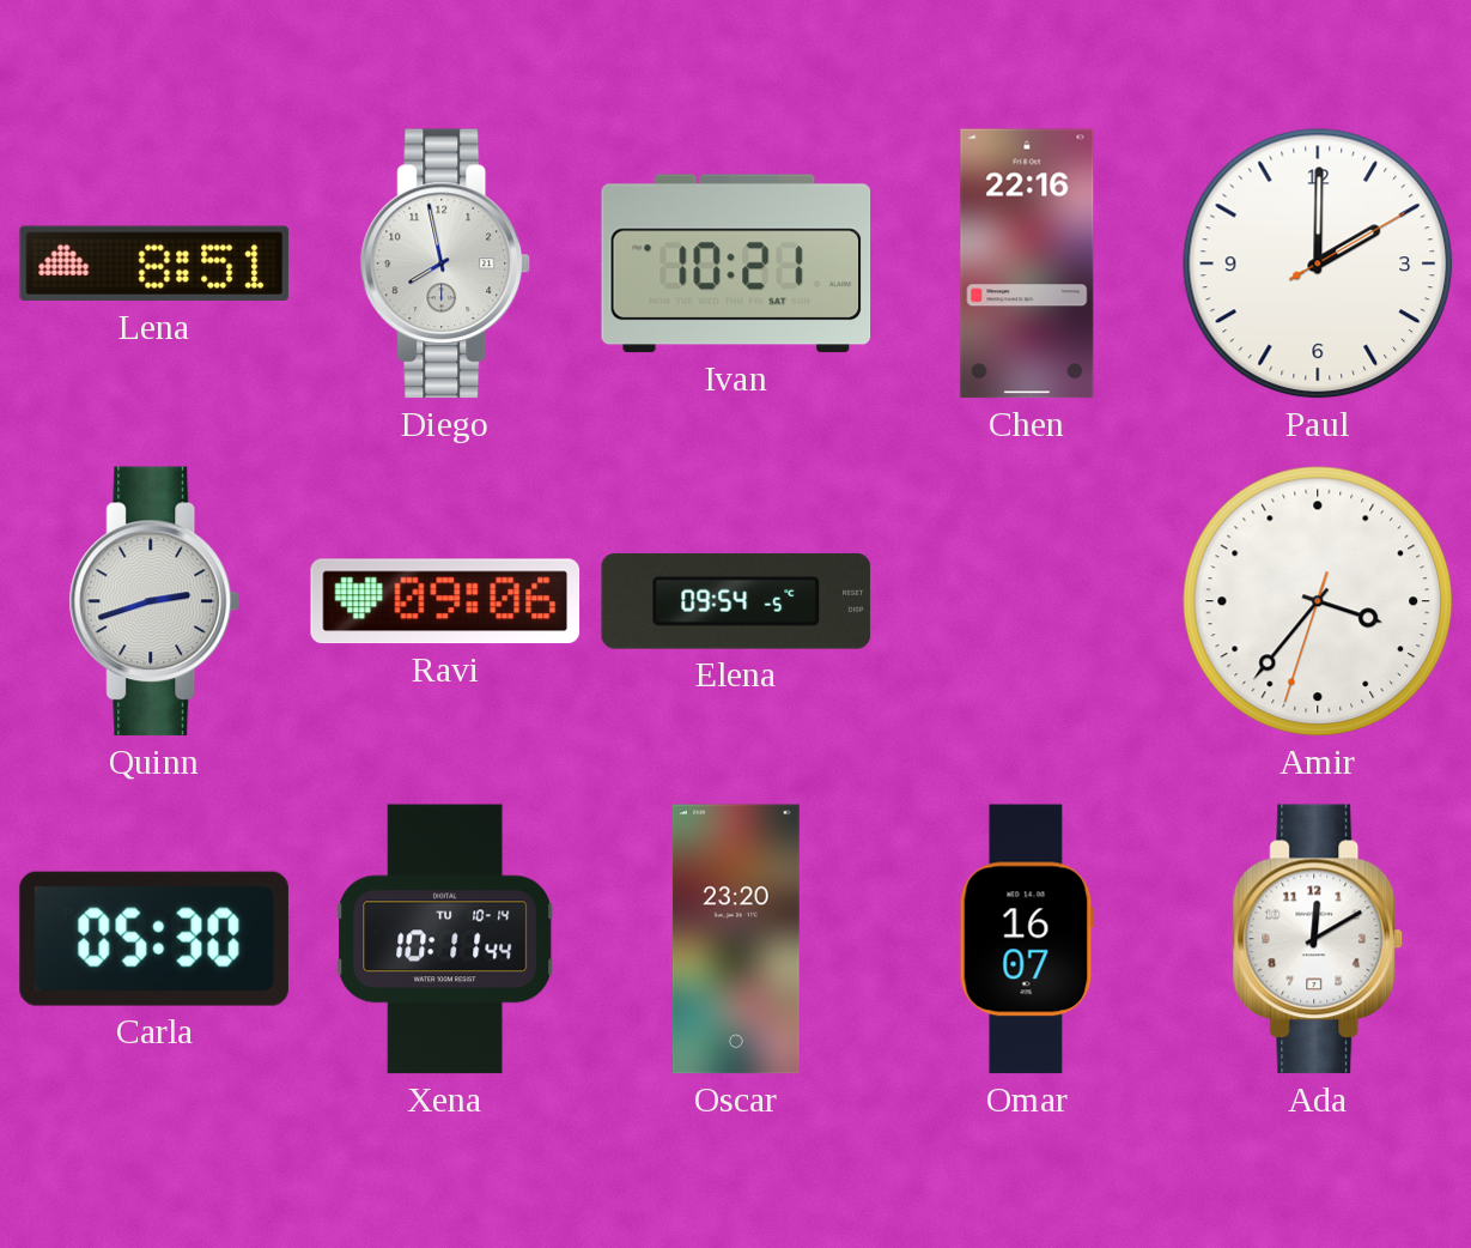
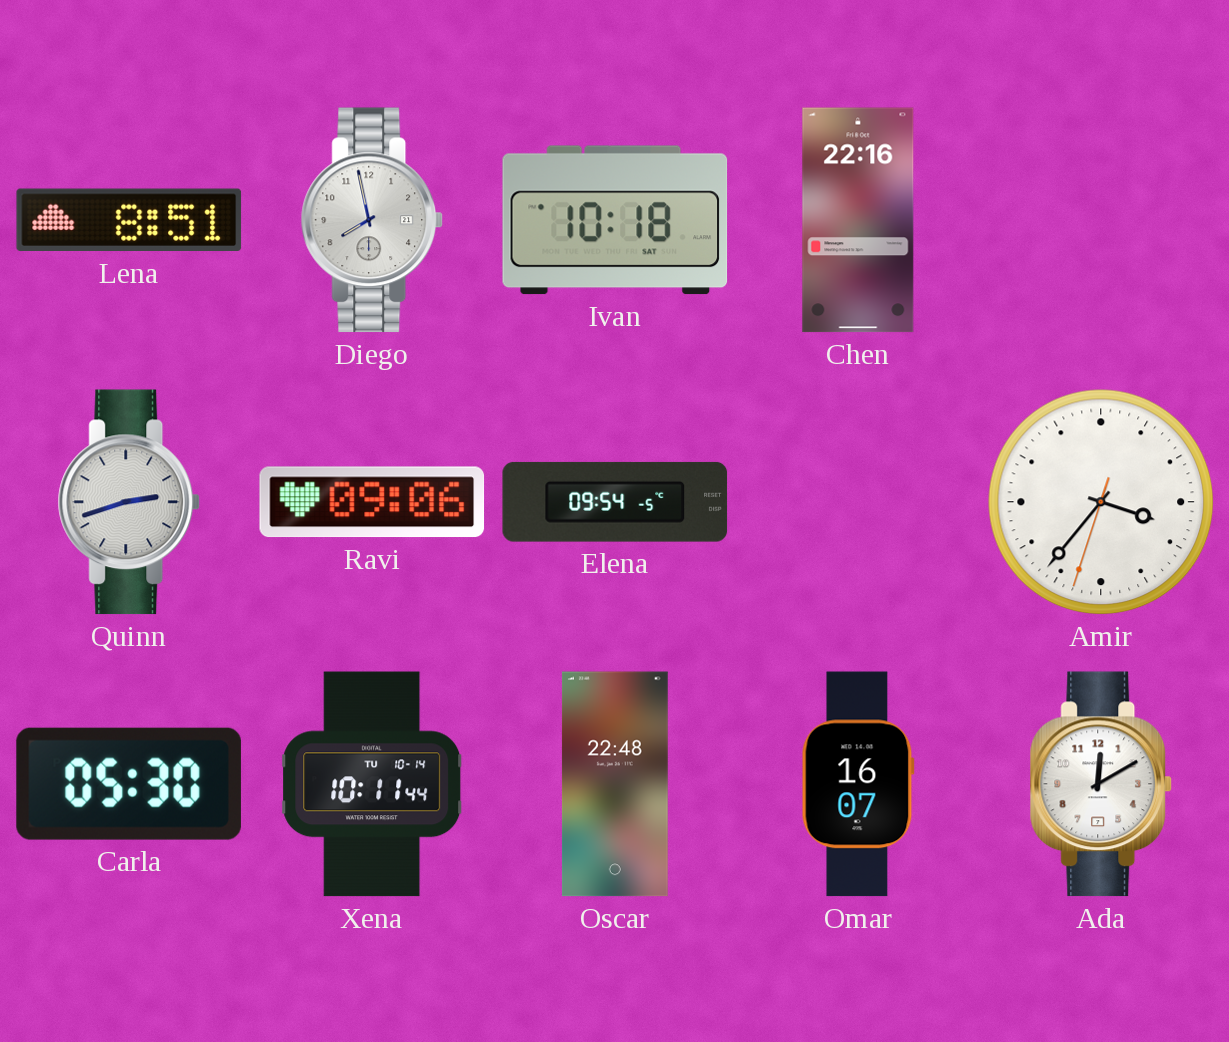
Ivan: 10:21 -> 10:18
Paul: 2:00 -> none
Oscar: 23:20 -> 22:48
